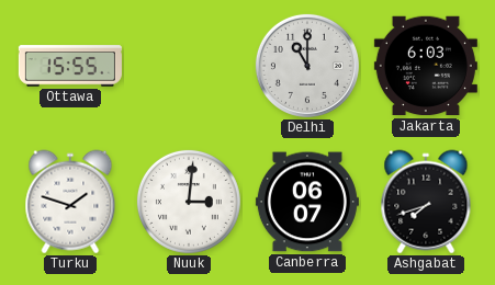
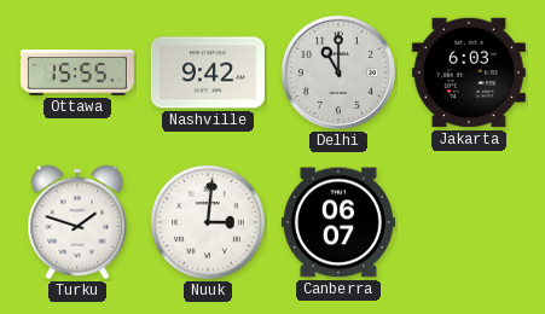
Nashville: none -> 9:42
Ashgabat: 7:42 -> none
